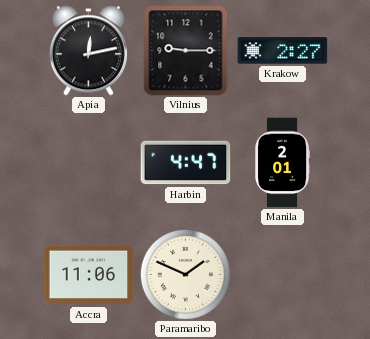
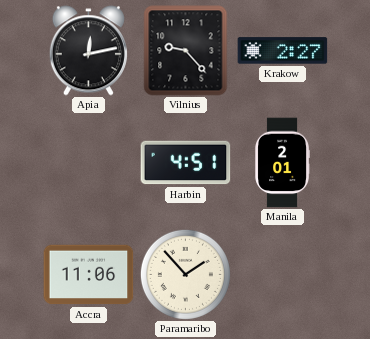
Vilnius: 9:15 -> 9:23
Harbin: 4:47 -> 4:51
Paramaribo: 1:49 -> 1:53
